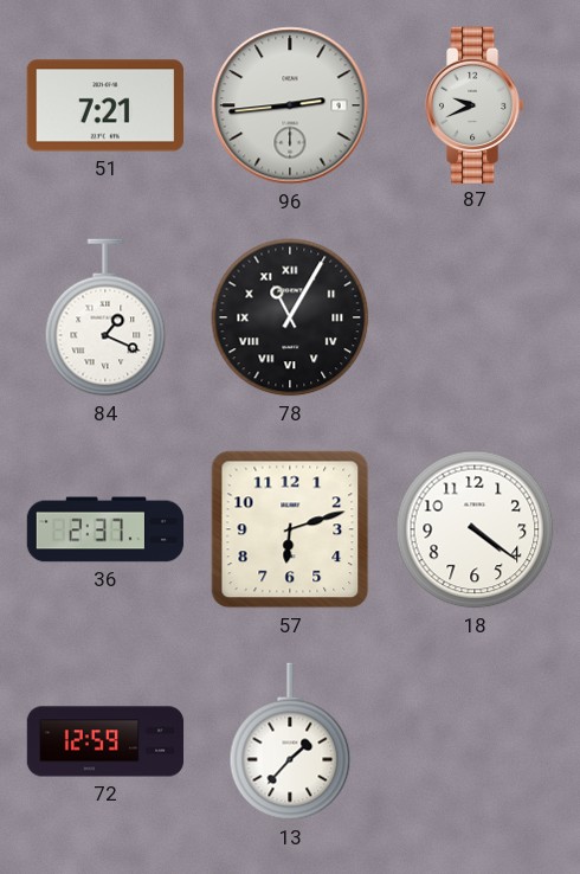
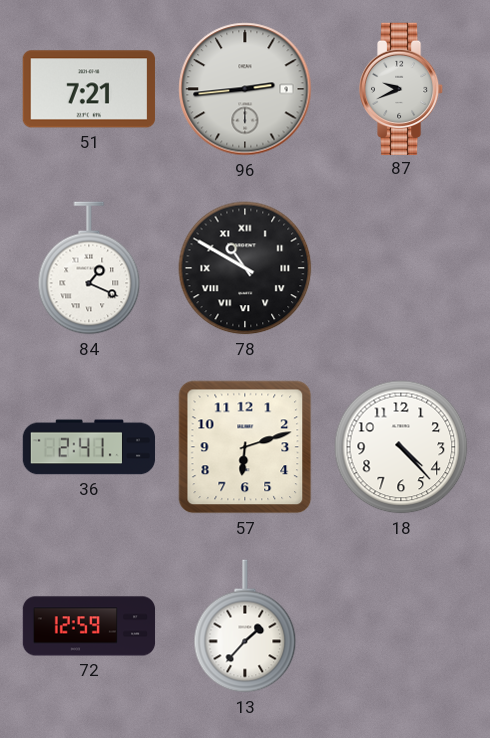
78: 11:05 -> 10:50
36: 2:37 -> 2:41
18: 4:21 -> 4:23
